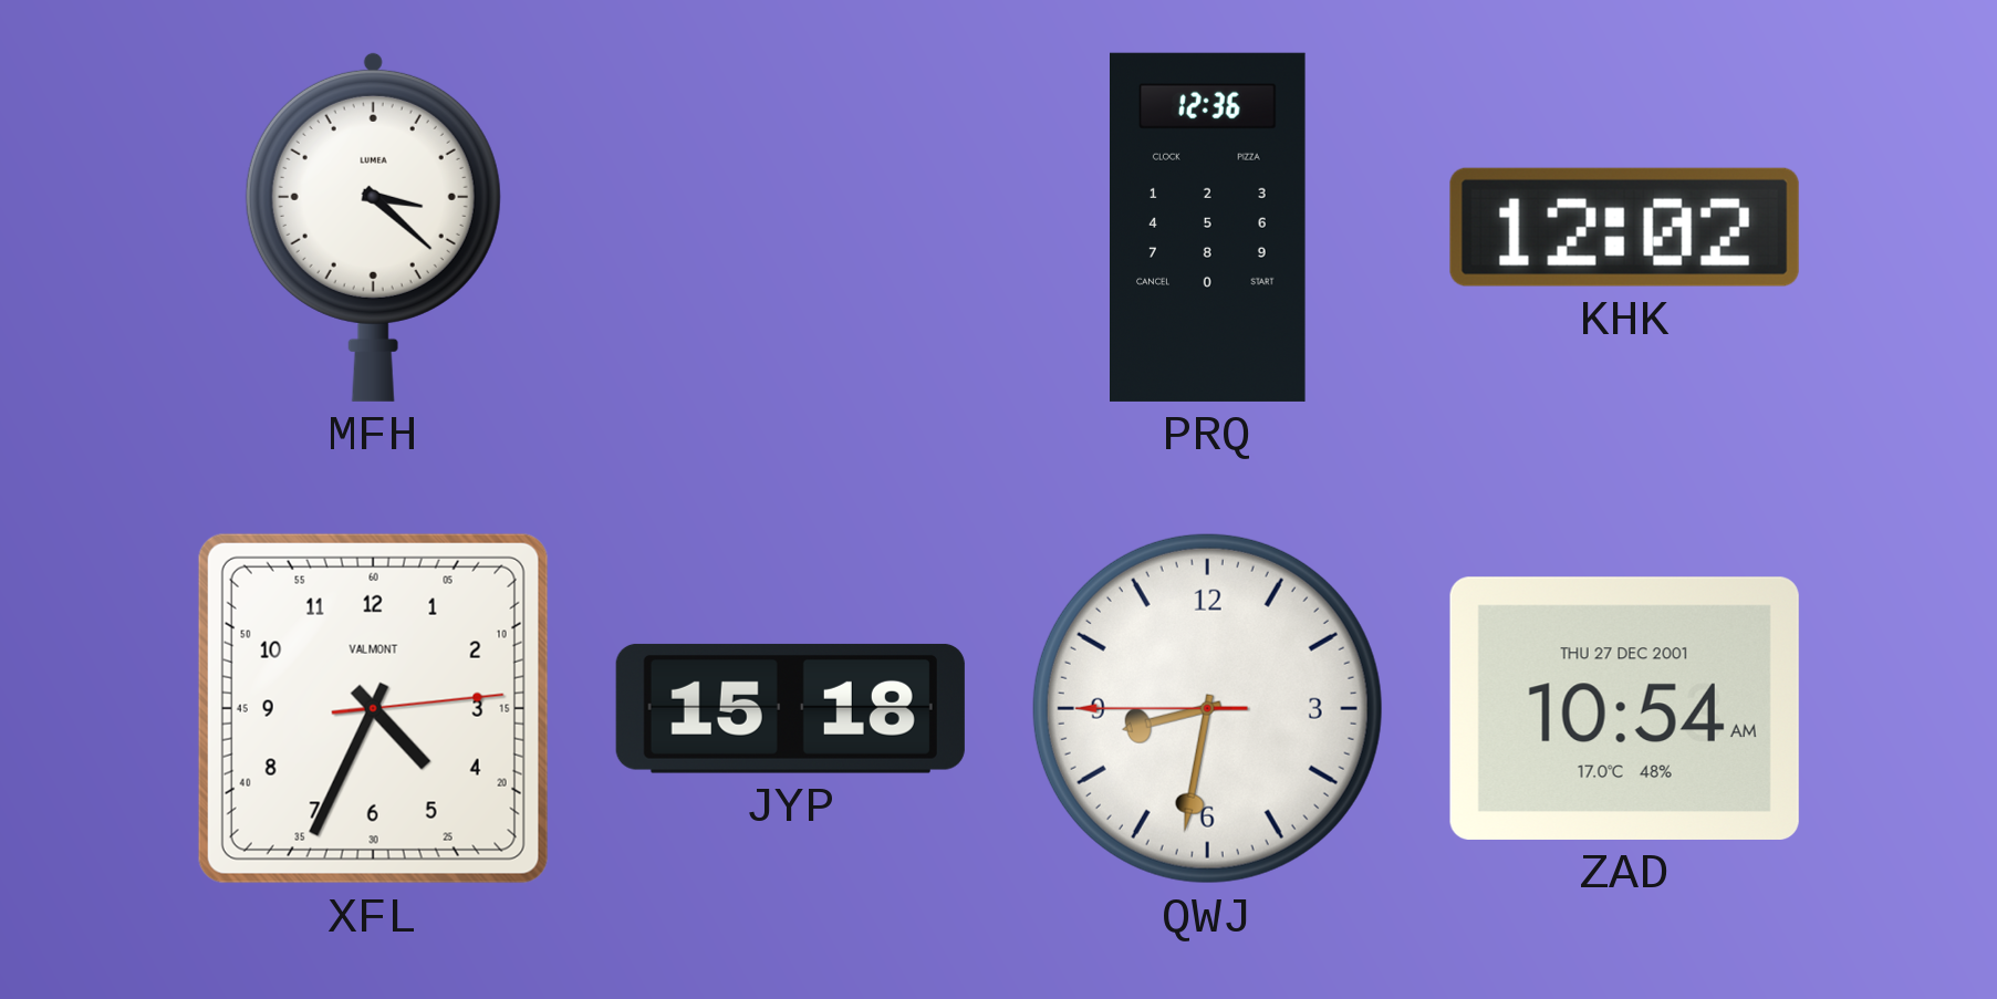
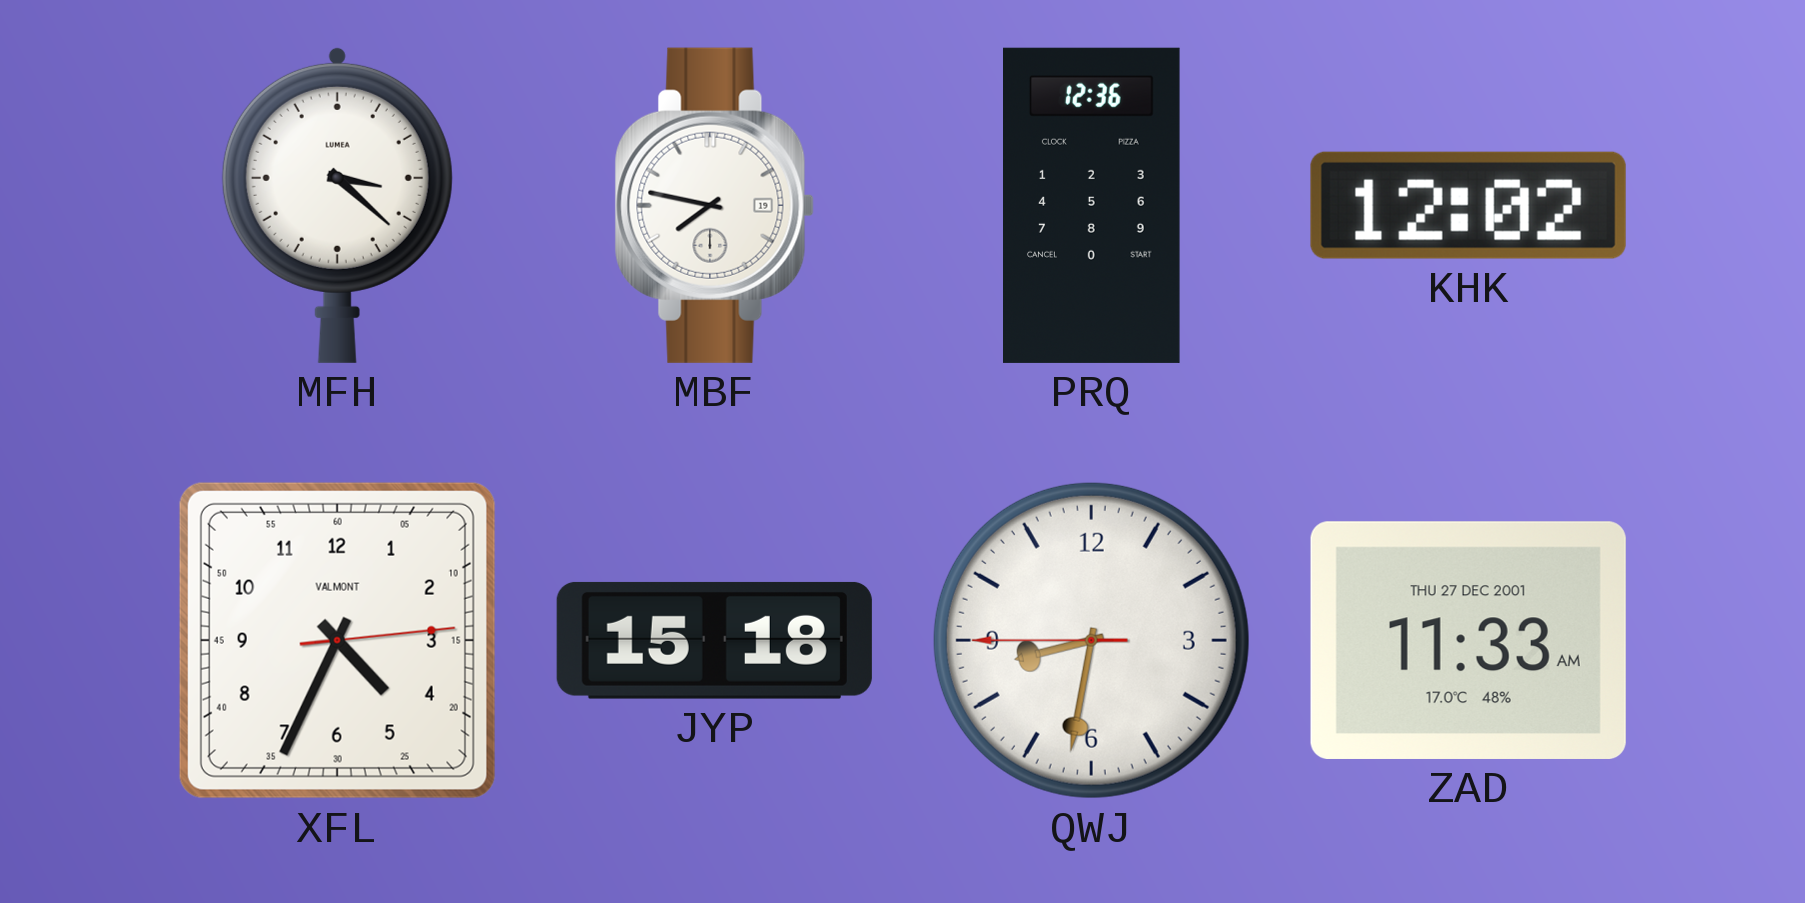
MBF: none -> 7:47
ZAD: 10:54 -> 11:33
